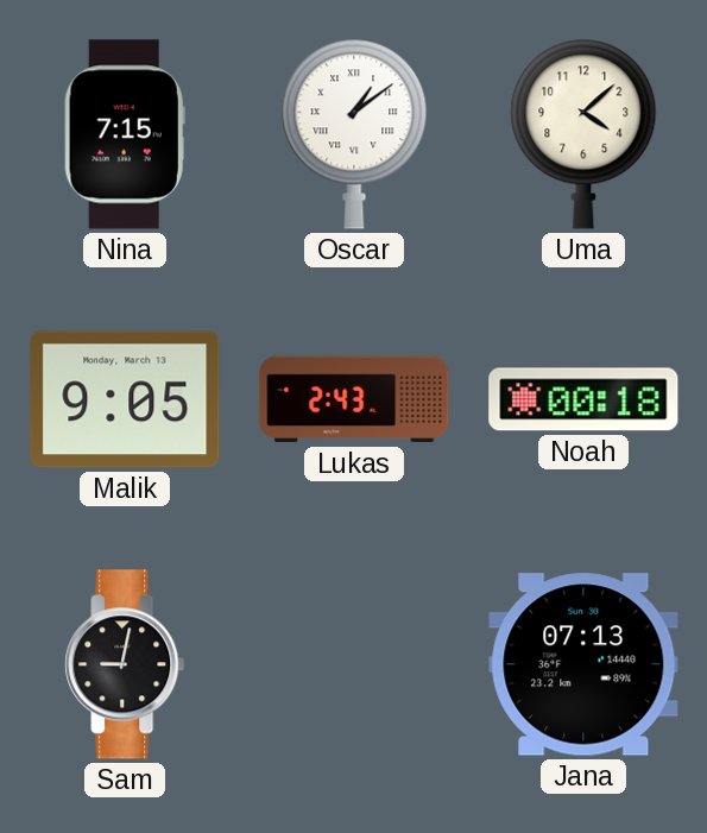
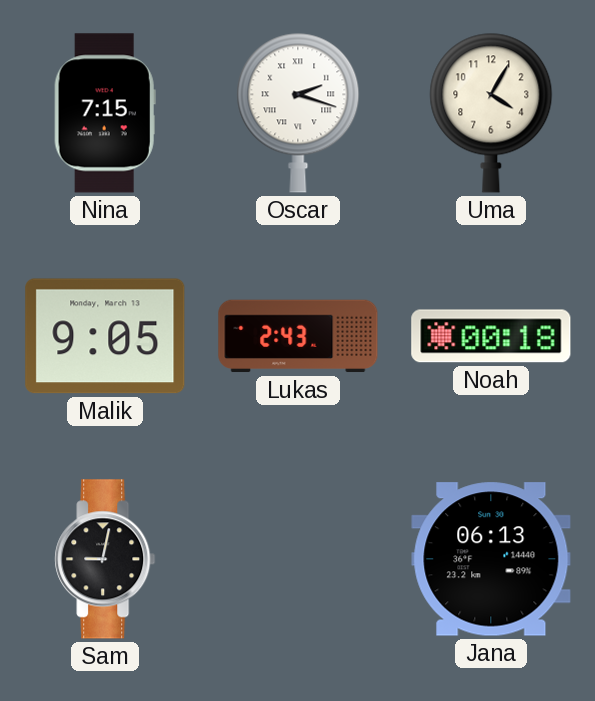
Oscar: 1:09 -> 2:18
Uma: 4:08 -> 4:05
Jana: 07:13 -> 06:13
